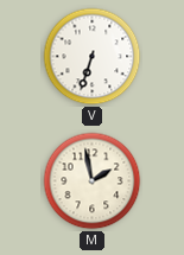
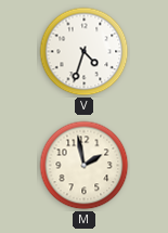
V: 6:33 -> 4:33
